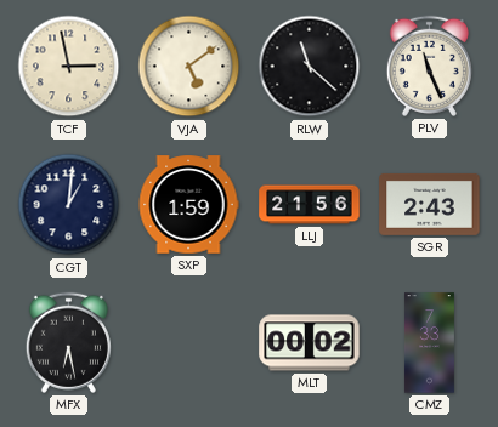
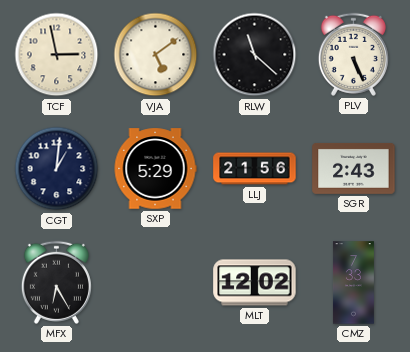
PLV: 11:26 -> 5:26
SXP: 1:59 -> 5:29
MFX: 6:28 -> 6:25
MLT: 00:02 -> 12:02
